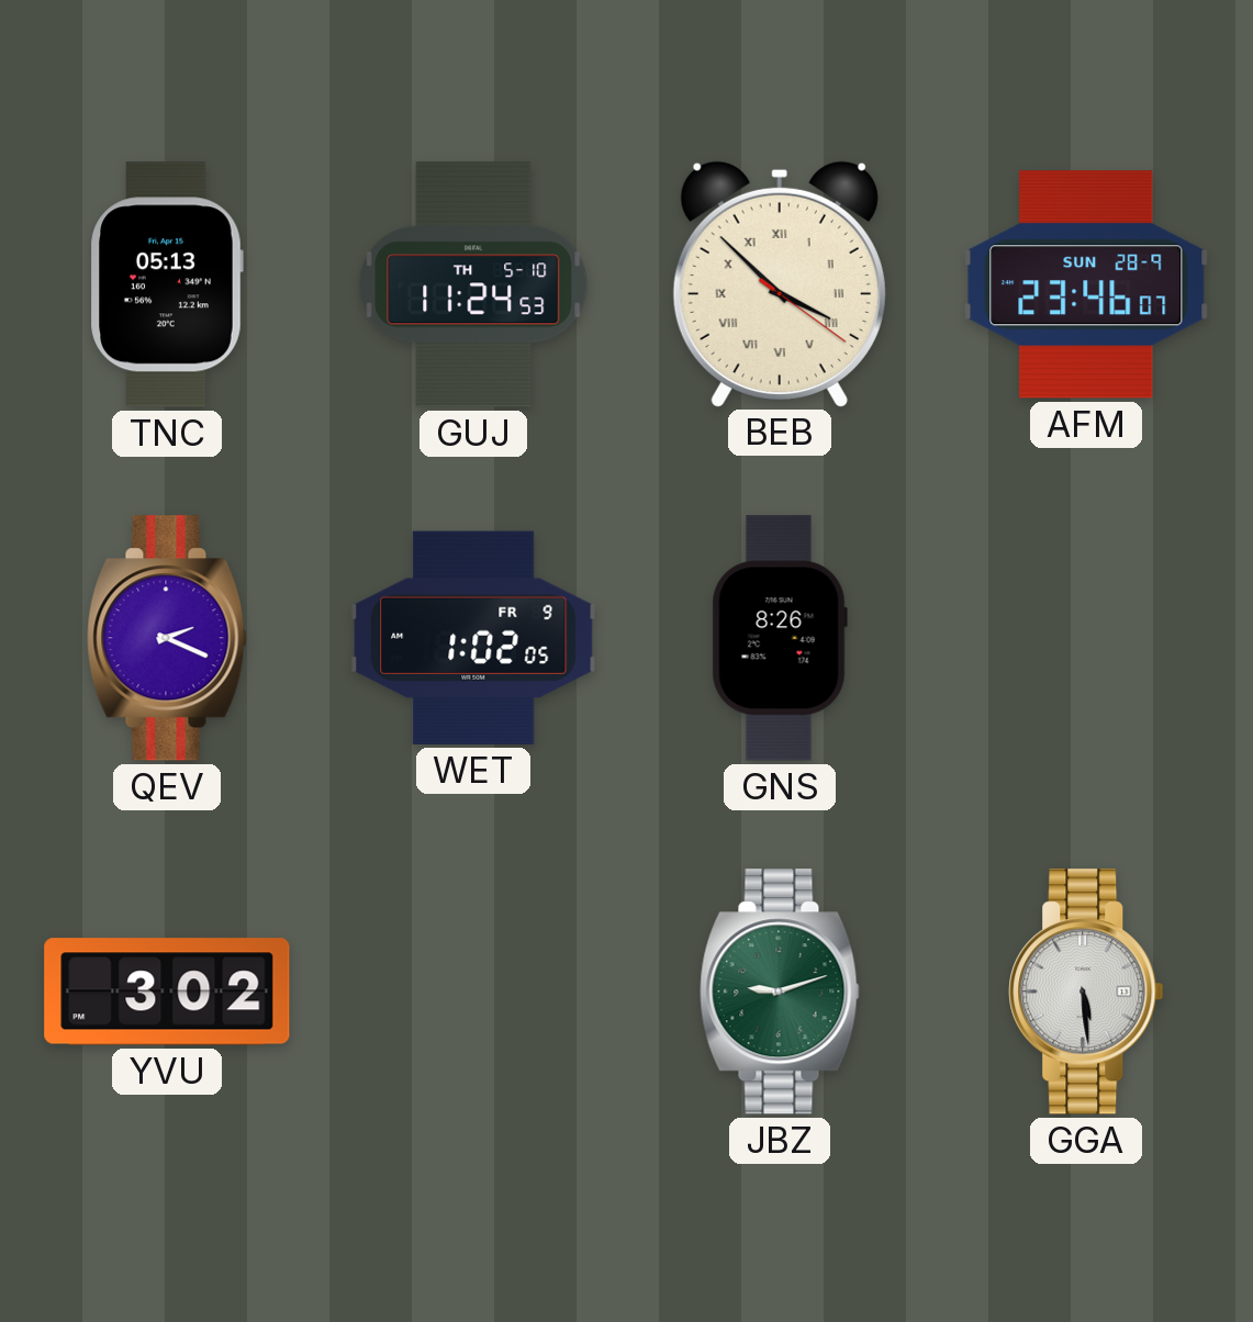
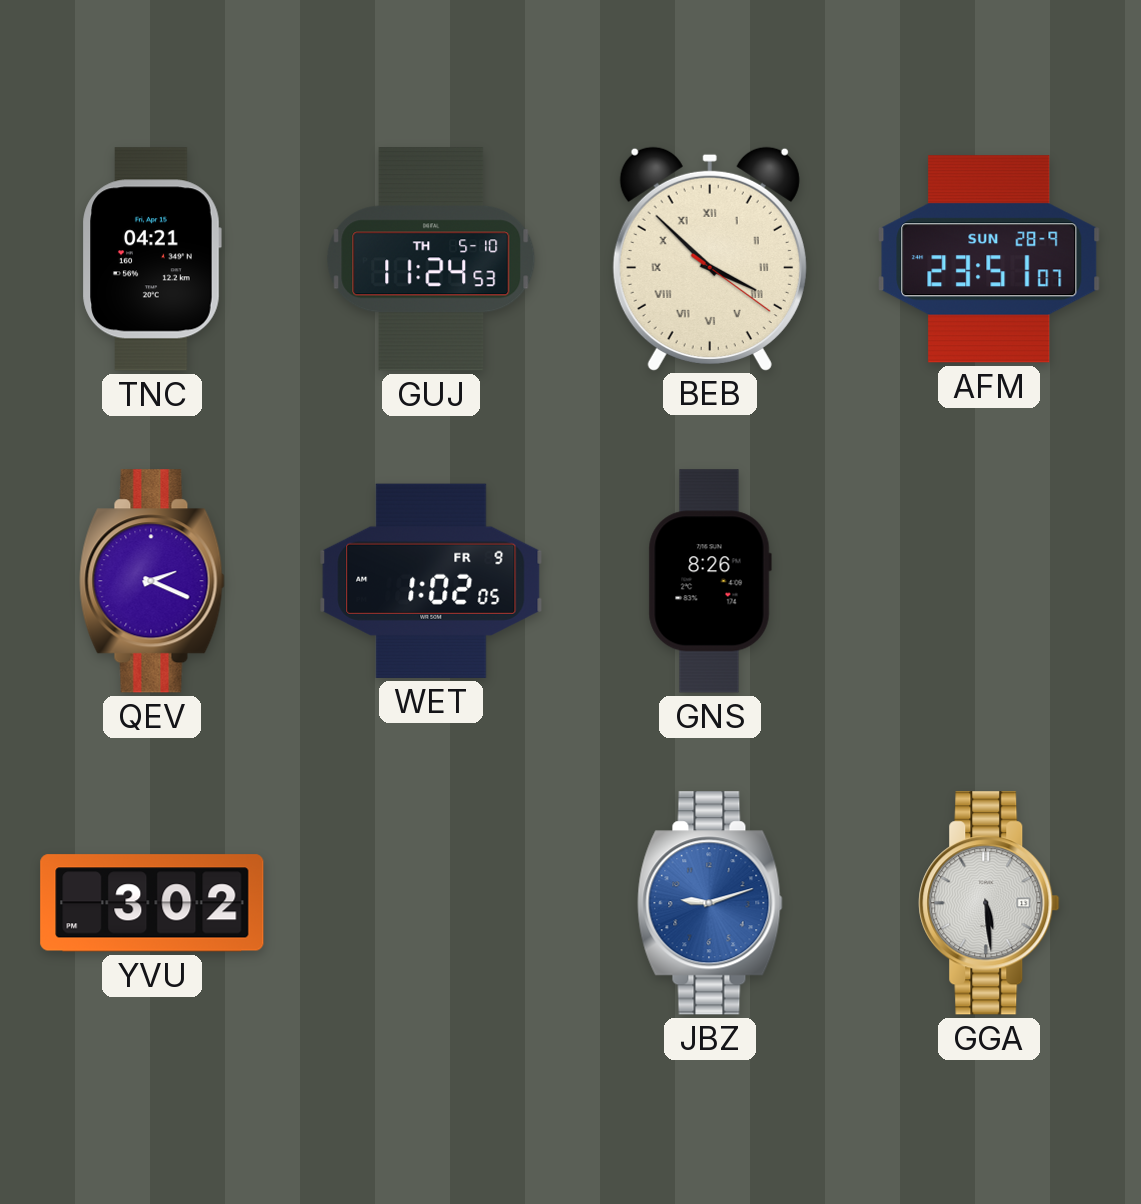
TNC: 05:13 -> 04:21
AFM: 23:46 -> 23:51
JBZ dial: green -> blue
